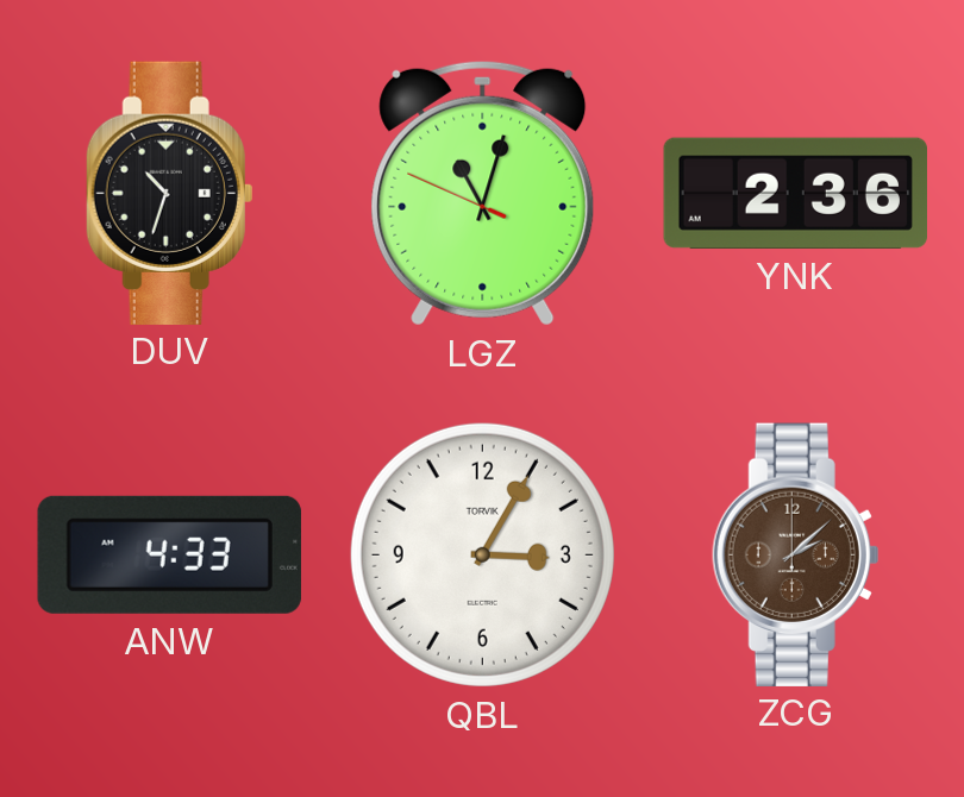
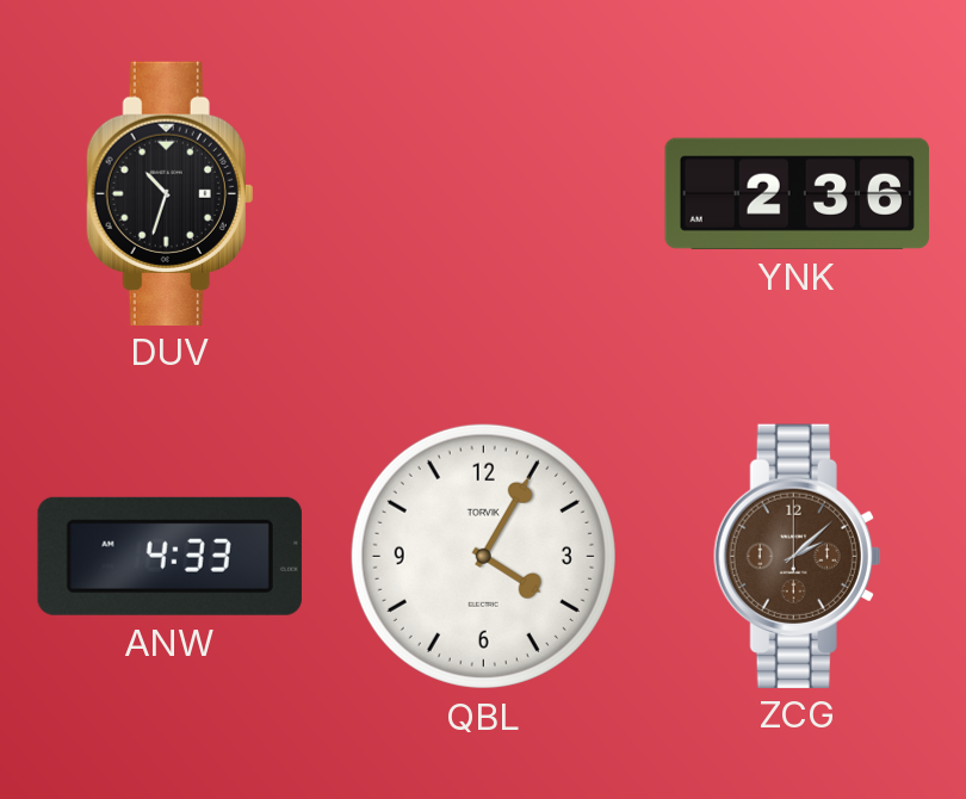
LGZ: 11:02 -> none
QBL: 3:05 -> 4:05
